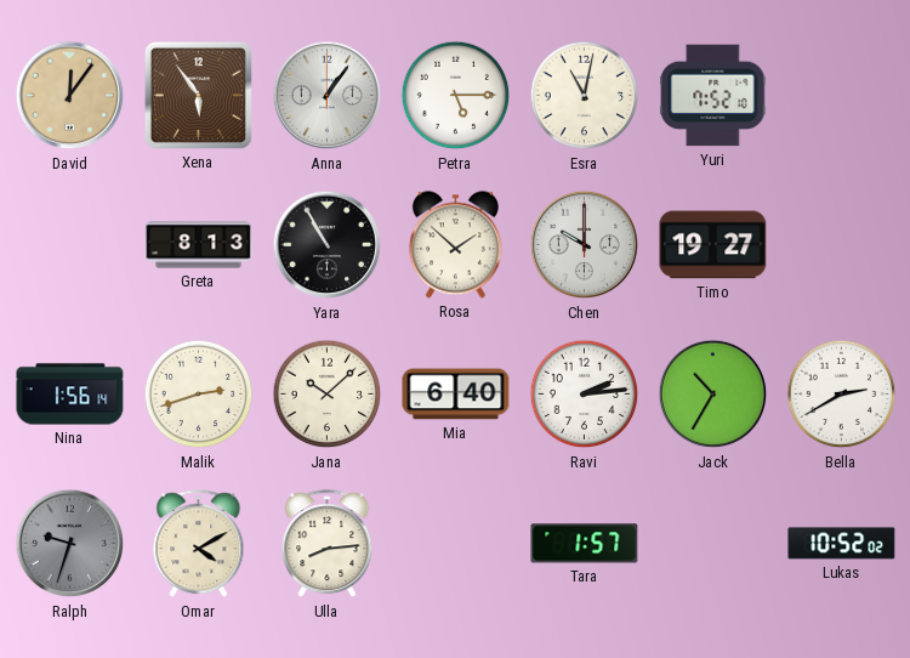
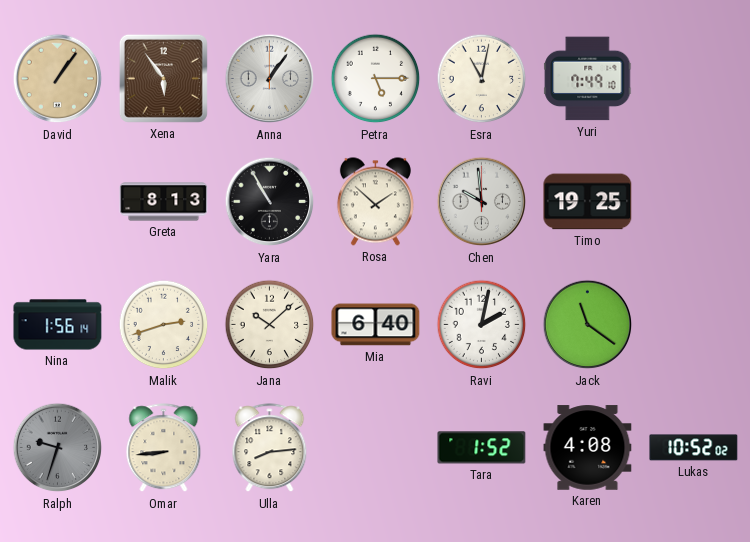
David: 12:06 -> 1:06
Yuri: 7:52 -> 7:49
Chen: 10:00 -> 9:59
Timo: 19:27 -> 19:25
Ravi: 2:14 -> 2:02
Jack: 10:35 -> 11:21
Bella: 2:40 -> none
Omar: 4:10 -> 8:44
Tara: 1:57 -> 1:52
Karen: none -> 4:08
